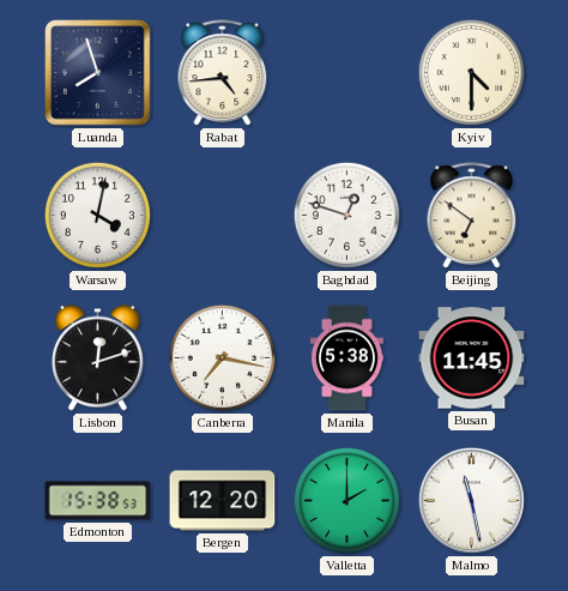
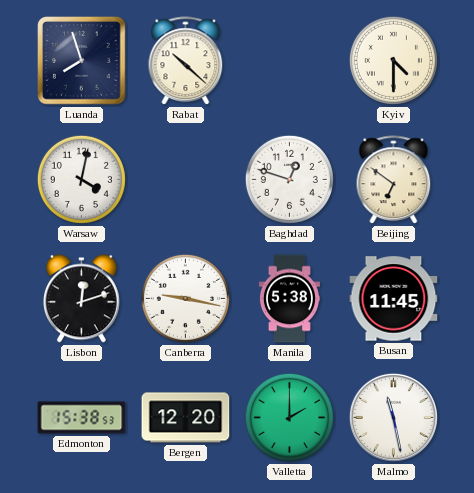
Rabat: 4:44 -> 10:22
Canberra: 7:17 -> 9:17
